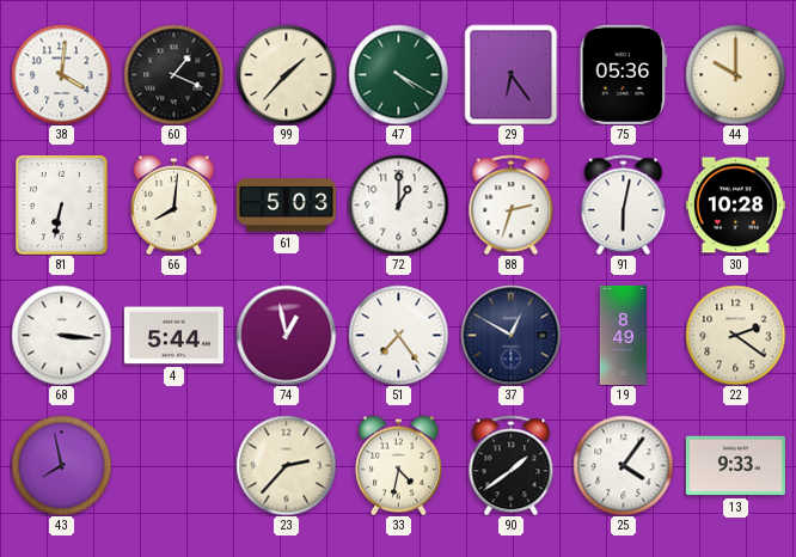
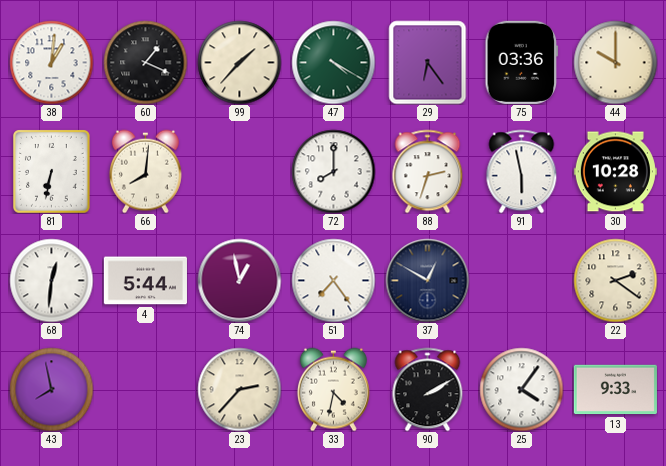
38: 4:01 -> 1:01
75: 05:36 -> 03:36
61: 5:03 -> none
72: 1:00 -> 8:00
91: 6:02 -> 5:58
68: 3:16 -> 12:31
19: 8:49 -> none
90: 1:39 -> 2:10
